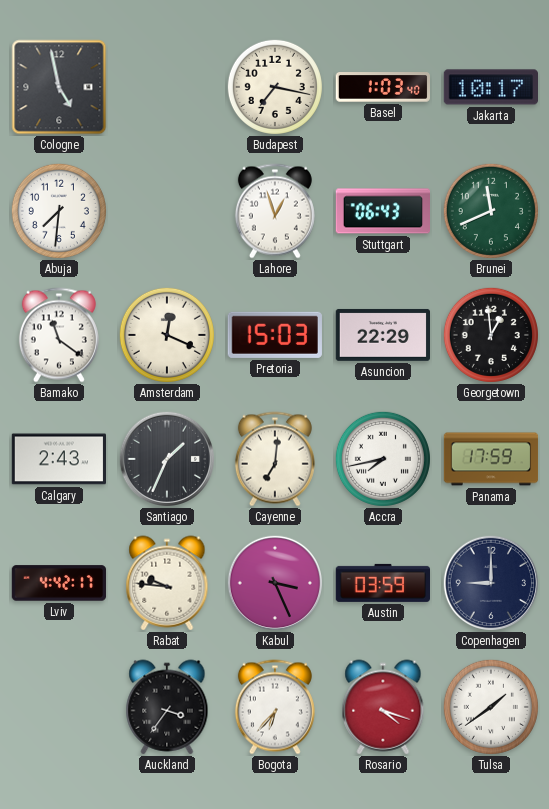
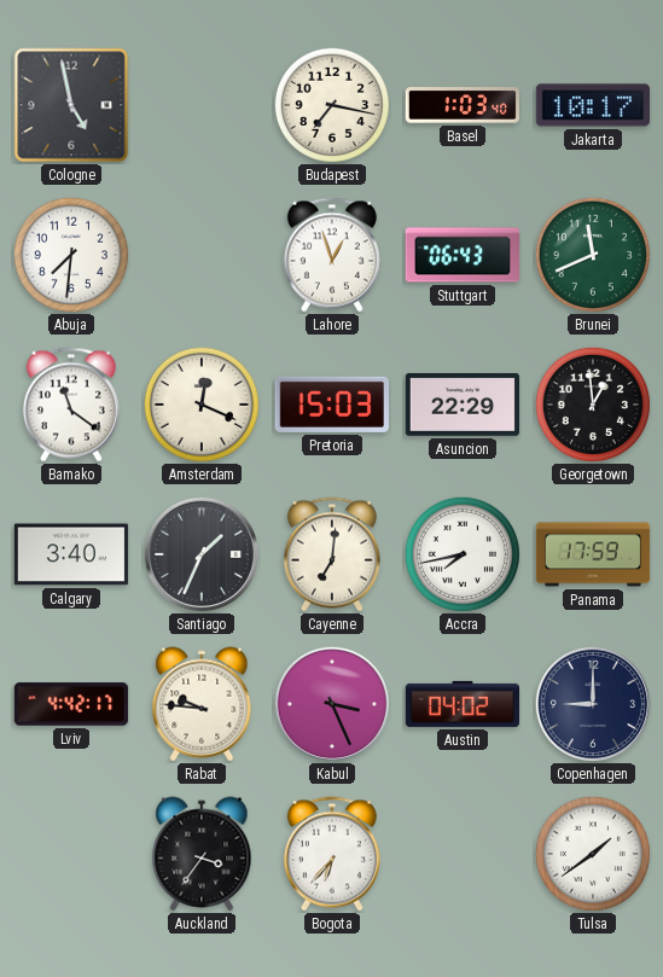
Calgary: 2:43 -> 3:40
Austin: 03:59 -> 04:02
Rosario: 4:18 -> none
